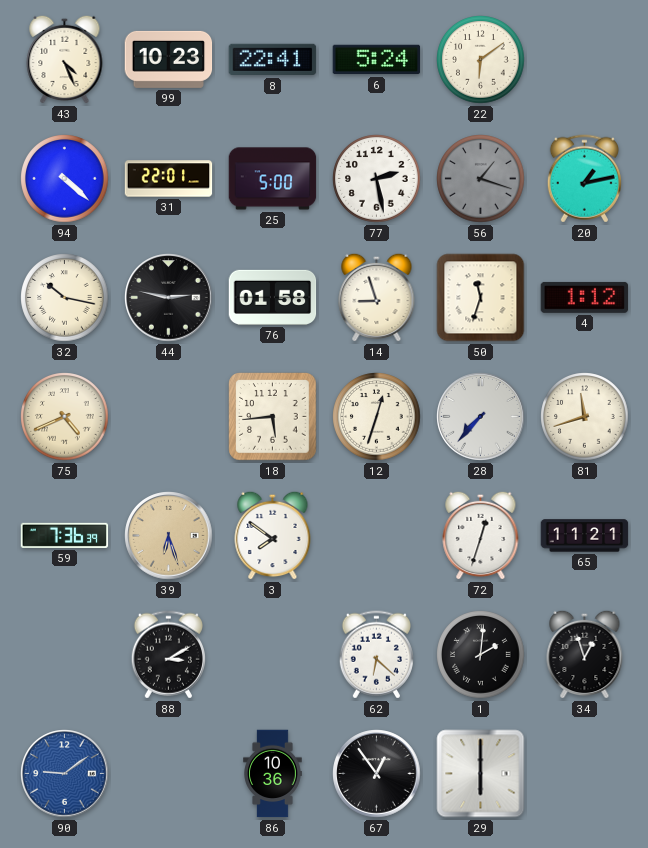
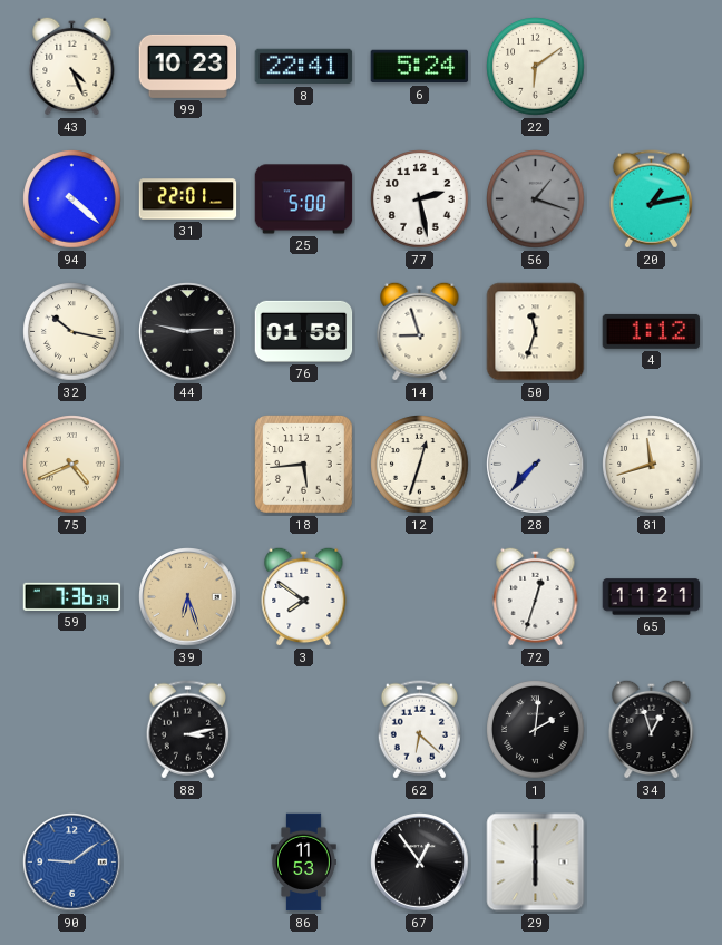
88: 3:10 -> 3:13
86: 10:36 -> 11:53
